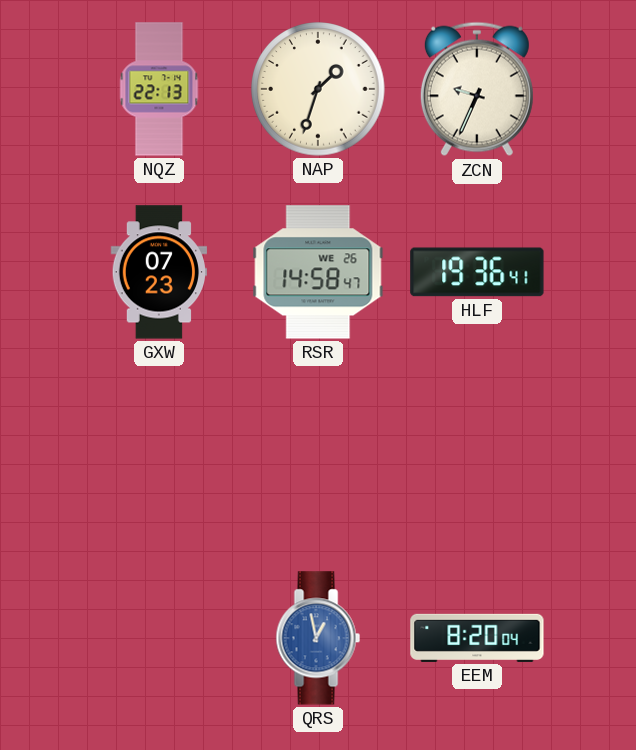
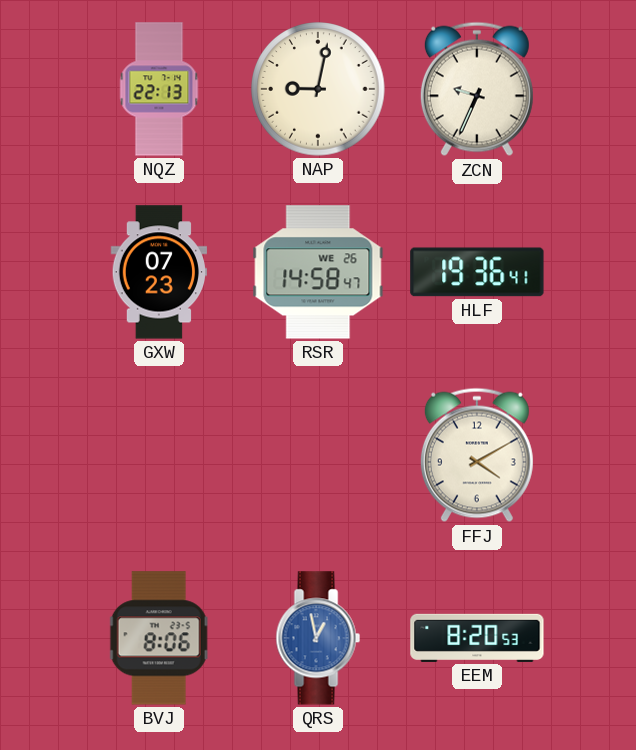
NAP: 1:33 -> 9:02
FFJ: none -> 4:10
BVJ: none -> 8:06
EEM: 8:20:04 -> 8:20:53
